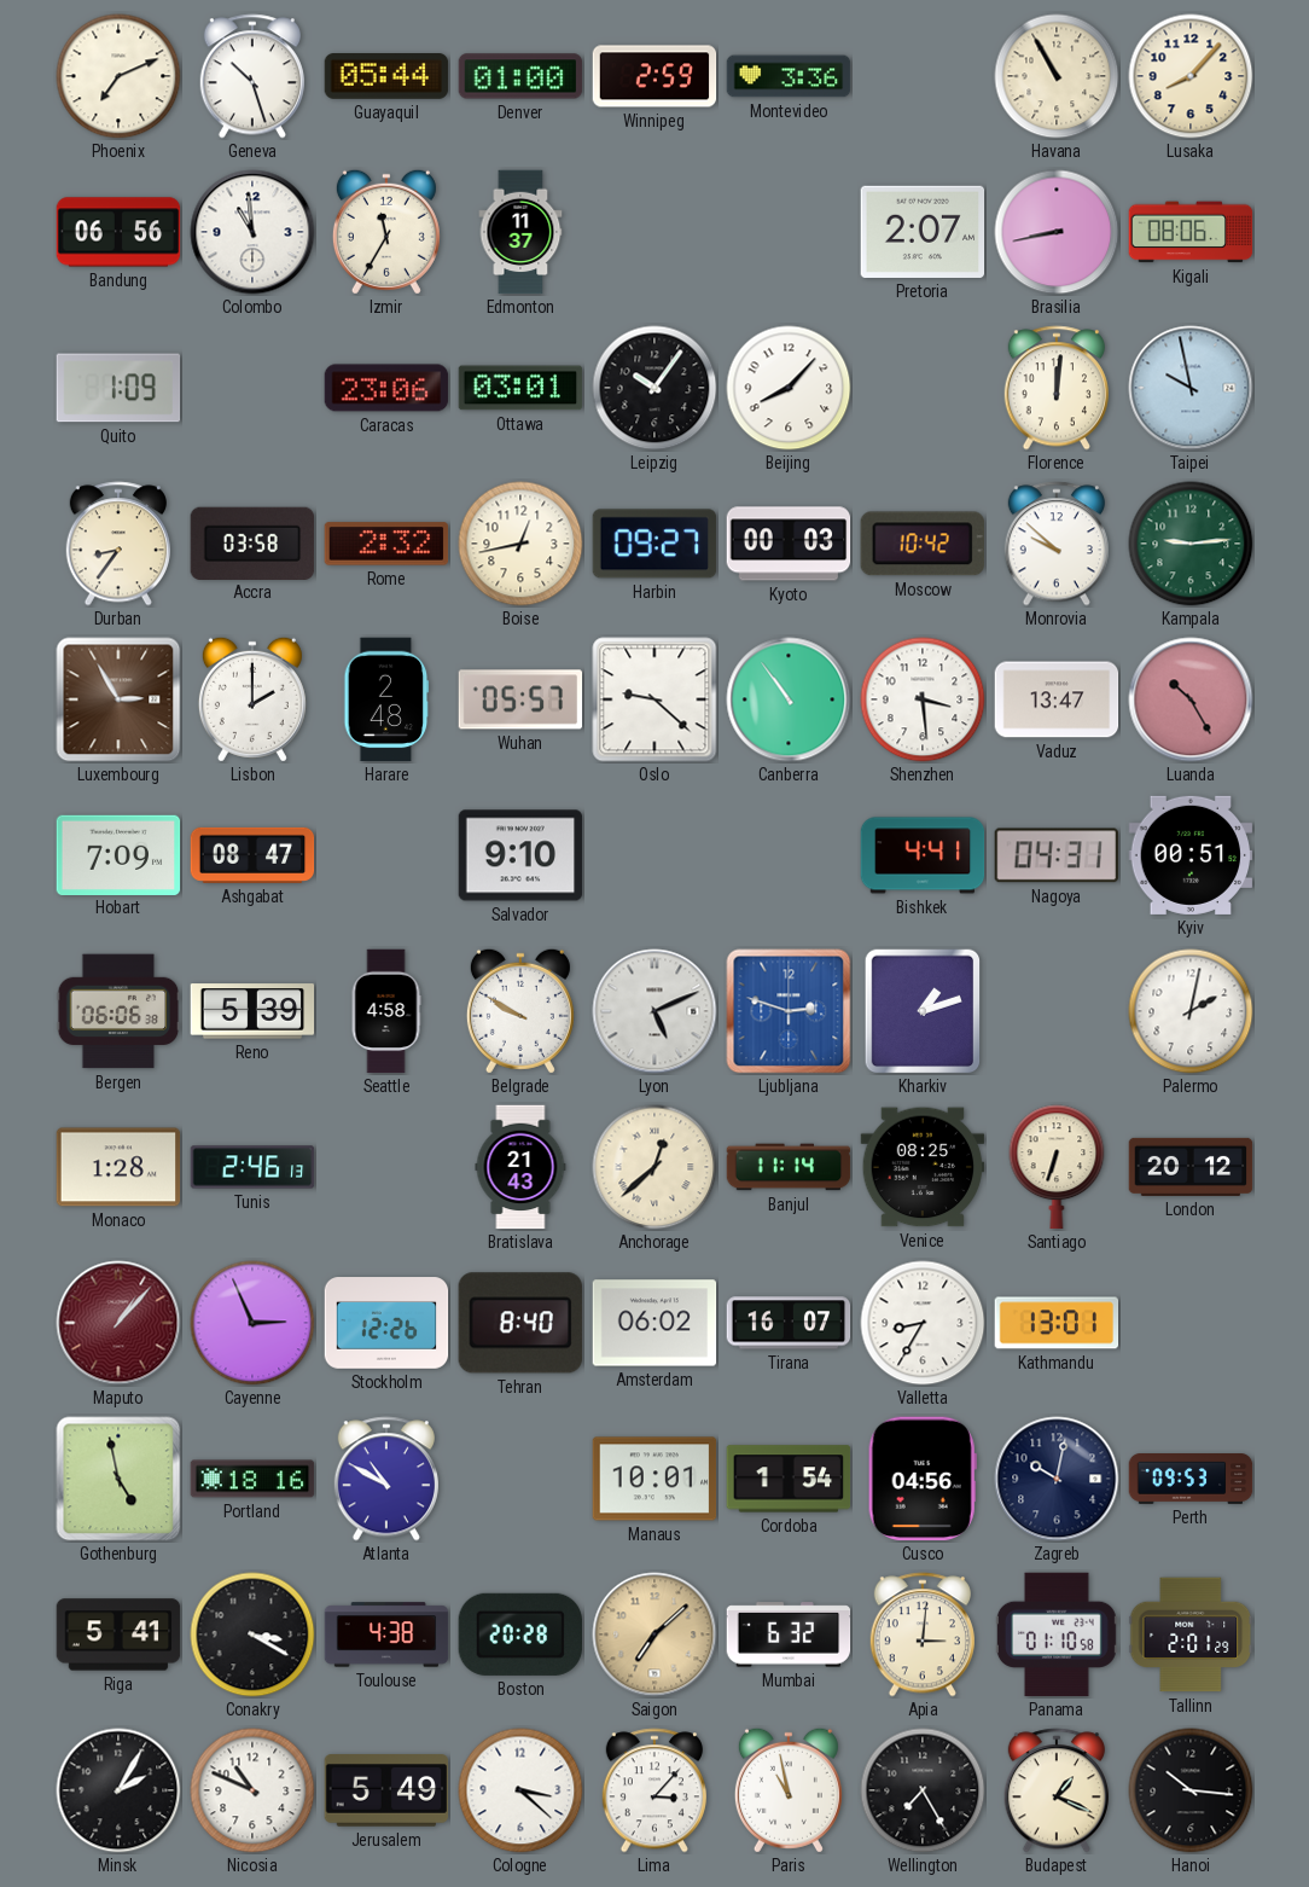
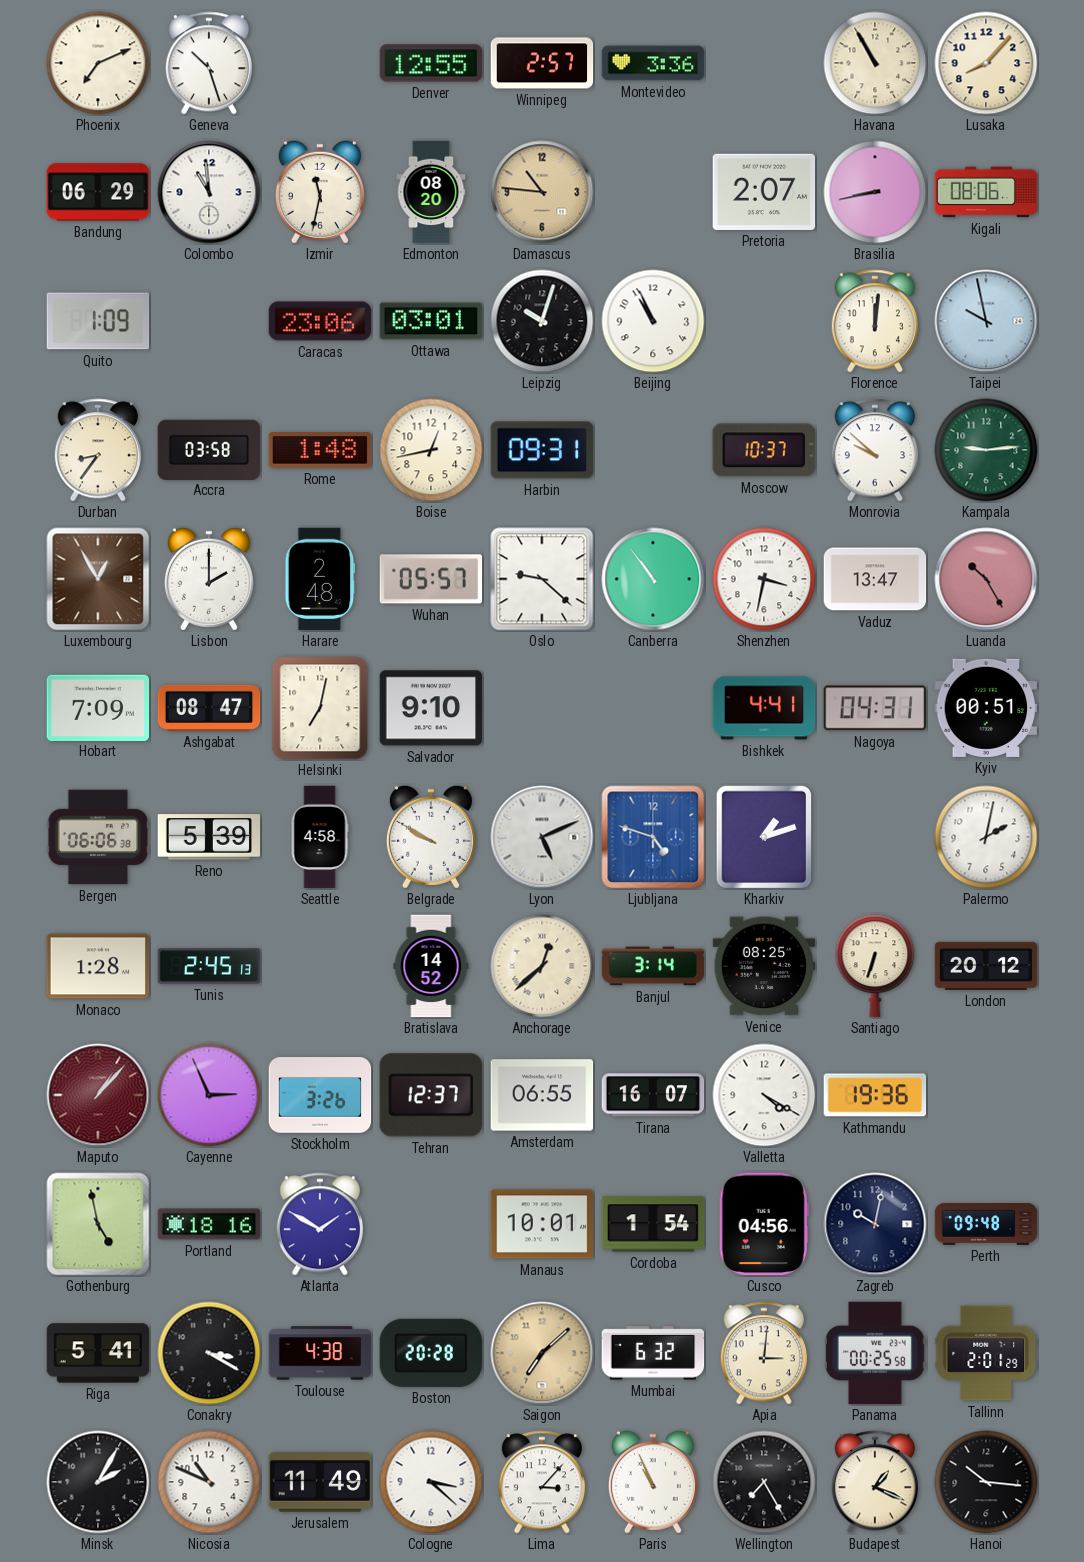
Guayaquil: 05:44 -> none
Denver: 01:00 -> 12:55
Winnipeg: 2:59 -> 2:57
Bandung: 06:56 -> 06:29
Izmir: 11:35 -> 11:32
Edmonton: 11:37 -> 08:20
Damascus: none -> 10:46
Leipzig: 10:06 -> 10:03
Beijing: 8:07 -> 10:56
Rome: 2:32 -> 1:48
Harbin: 09:27 -> 09:31
Kyoto: 00:03 -> none
Moscow: 10:42 -> 10:37
Luxembourg: 2:55 -> 12:55
Shenzhen: 3:29 -> 3:32
Helsinki: none -> 7:02
Ljubljana: 2:48 -> 4:48
Tunis: 2:46 -> 2:45
Bratislava: 21:43 -> 14:52
Banjul: 11:14 -> 3:14
Stockholm: 12:26 -> 3:26
Tehran: 8:40 -> 12:37
Amsterdam: 06:02 -> 06:55
Valletta: 8:35 -> 4:20
Kathmandu: 13:01 -> 19:36
Atlanta: 10:50 -> 1:50
Perth: 09:53 -> 09:48
Panama: 01:10 -> 00:25
Jerusalem: 5:49 -> 11:49
Paris: 10:58 -> 10:56
